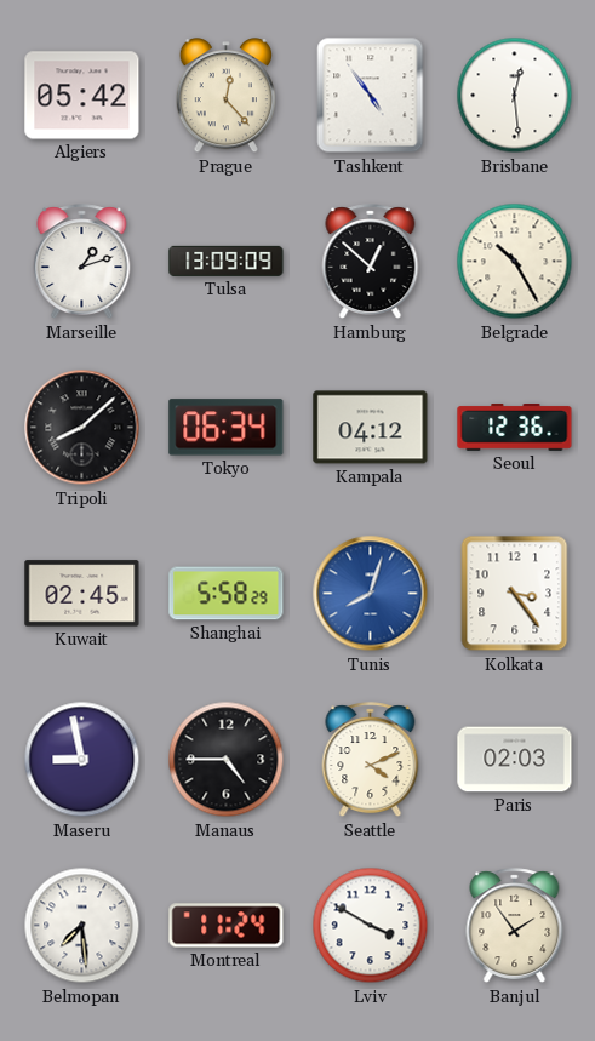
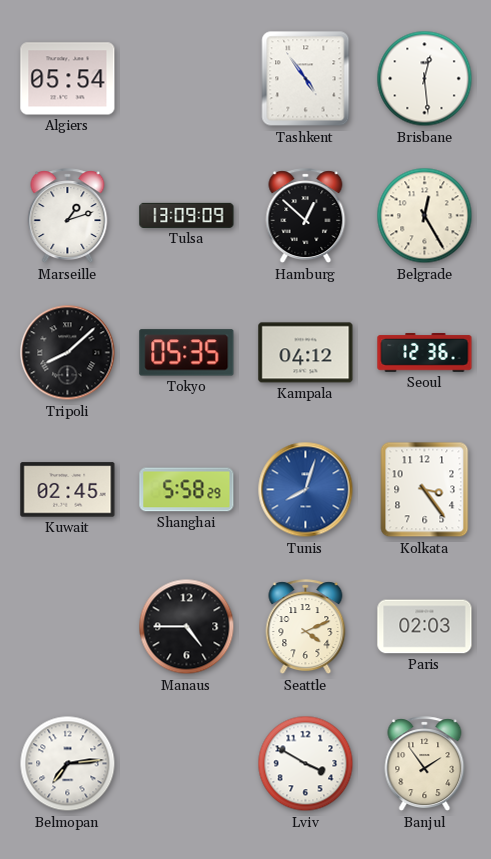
Algiers: 05:42 -> 05:54
Prague: 12:23 -> none
Belgrade: 10:25 -> 12:25
Tokyo: 06:34 -> 05:35
Maseru: 8:58 -> none
Belmopan: 7:29 -> 7:14
Montreal: 11:24 -> none
